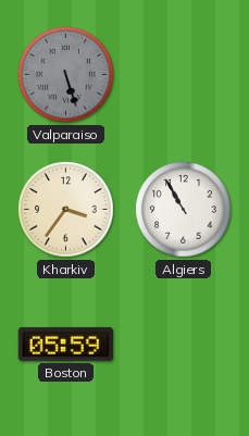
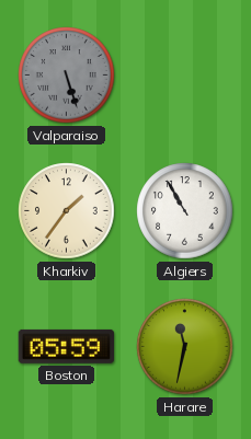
Kharkiv: 3:36 -> 1:36
Harare: none -> 11:32
